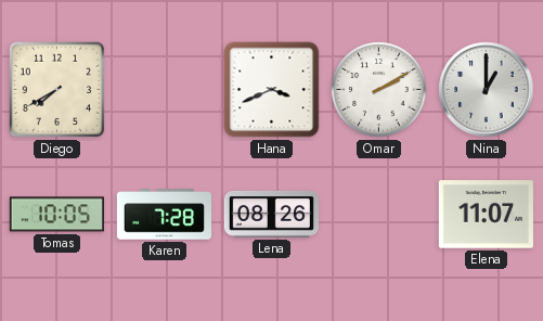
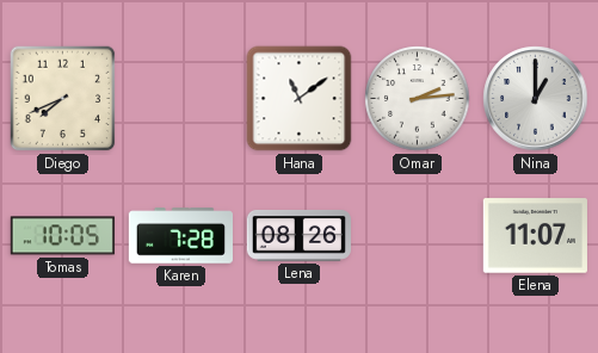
Diego: 7:40 -> 7:41
Hana: 3:41 -> 11:09
Omar: 2:10 -> 2:14
